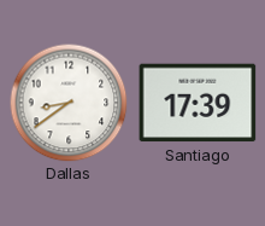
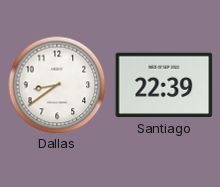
Santiago: 17:39 -> 22:39
